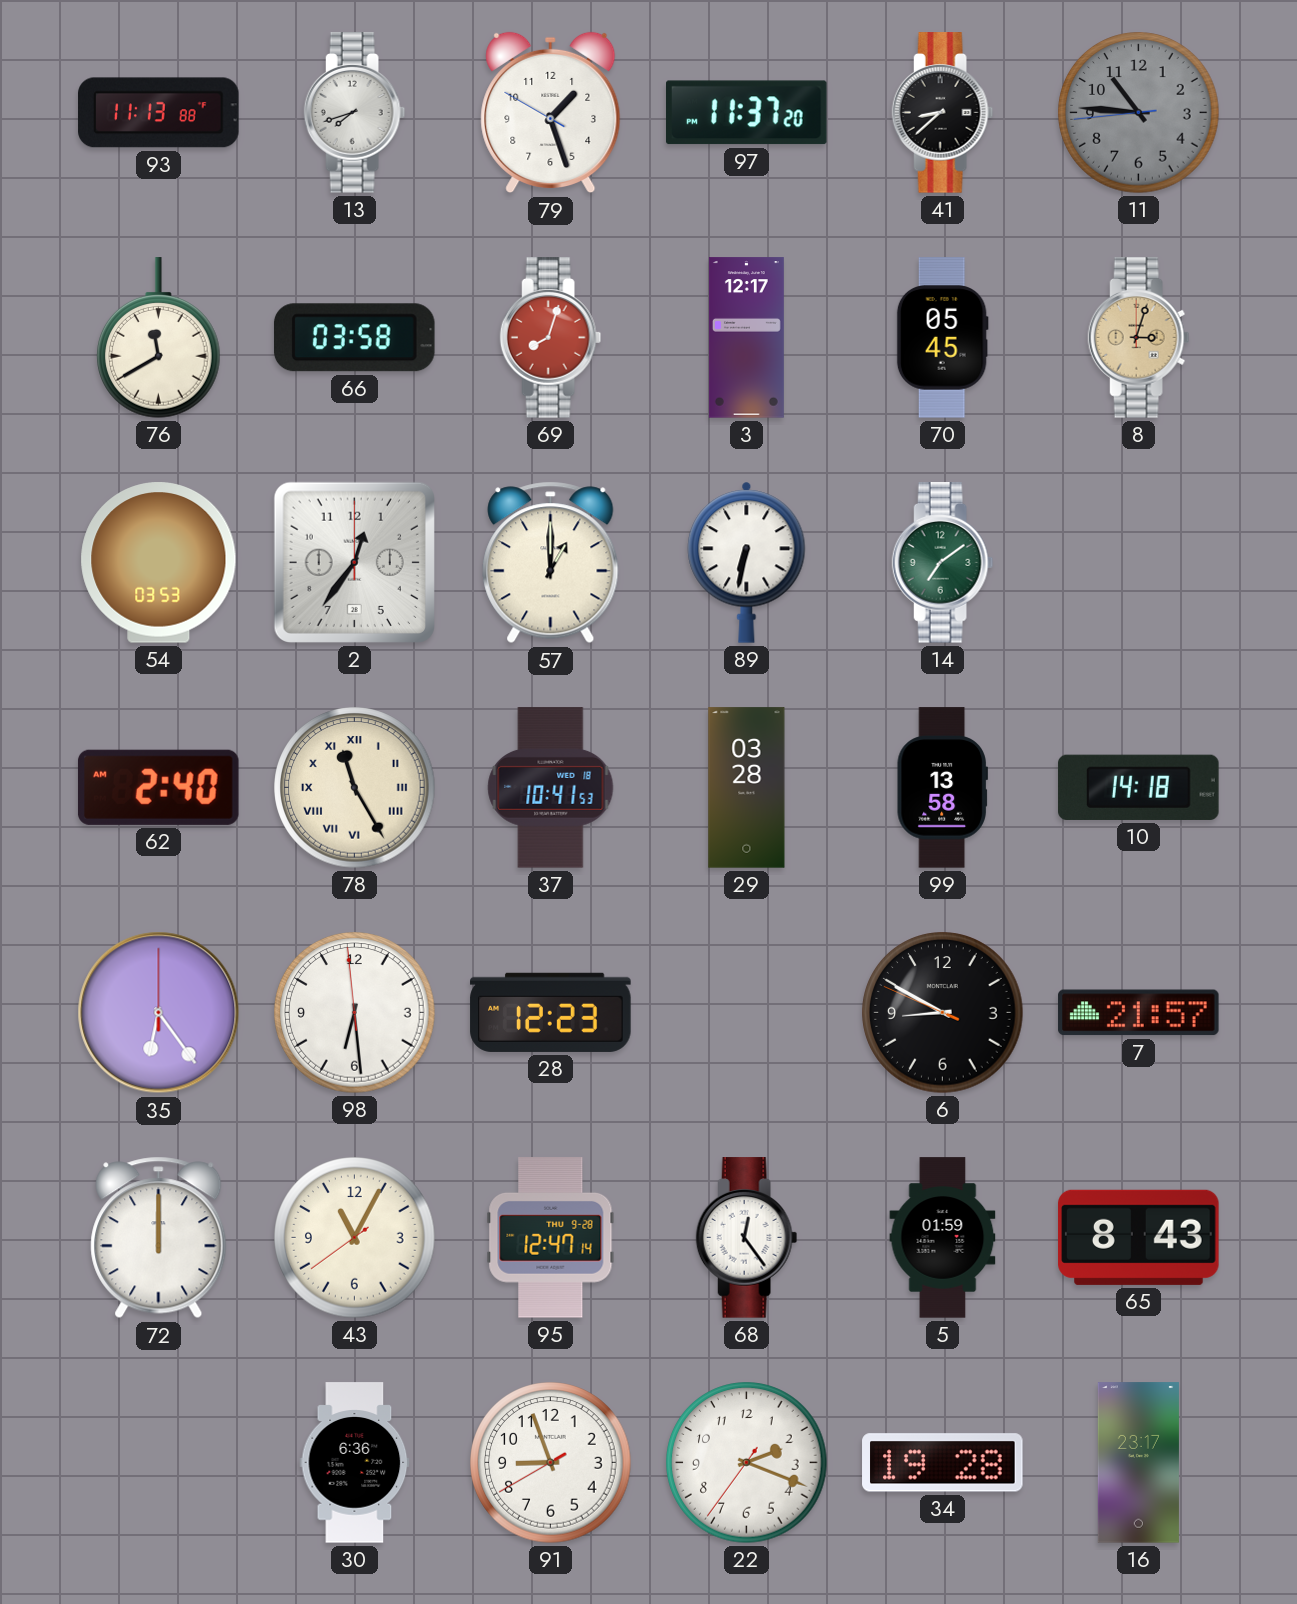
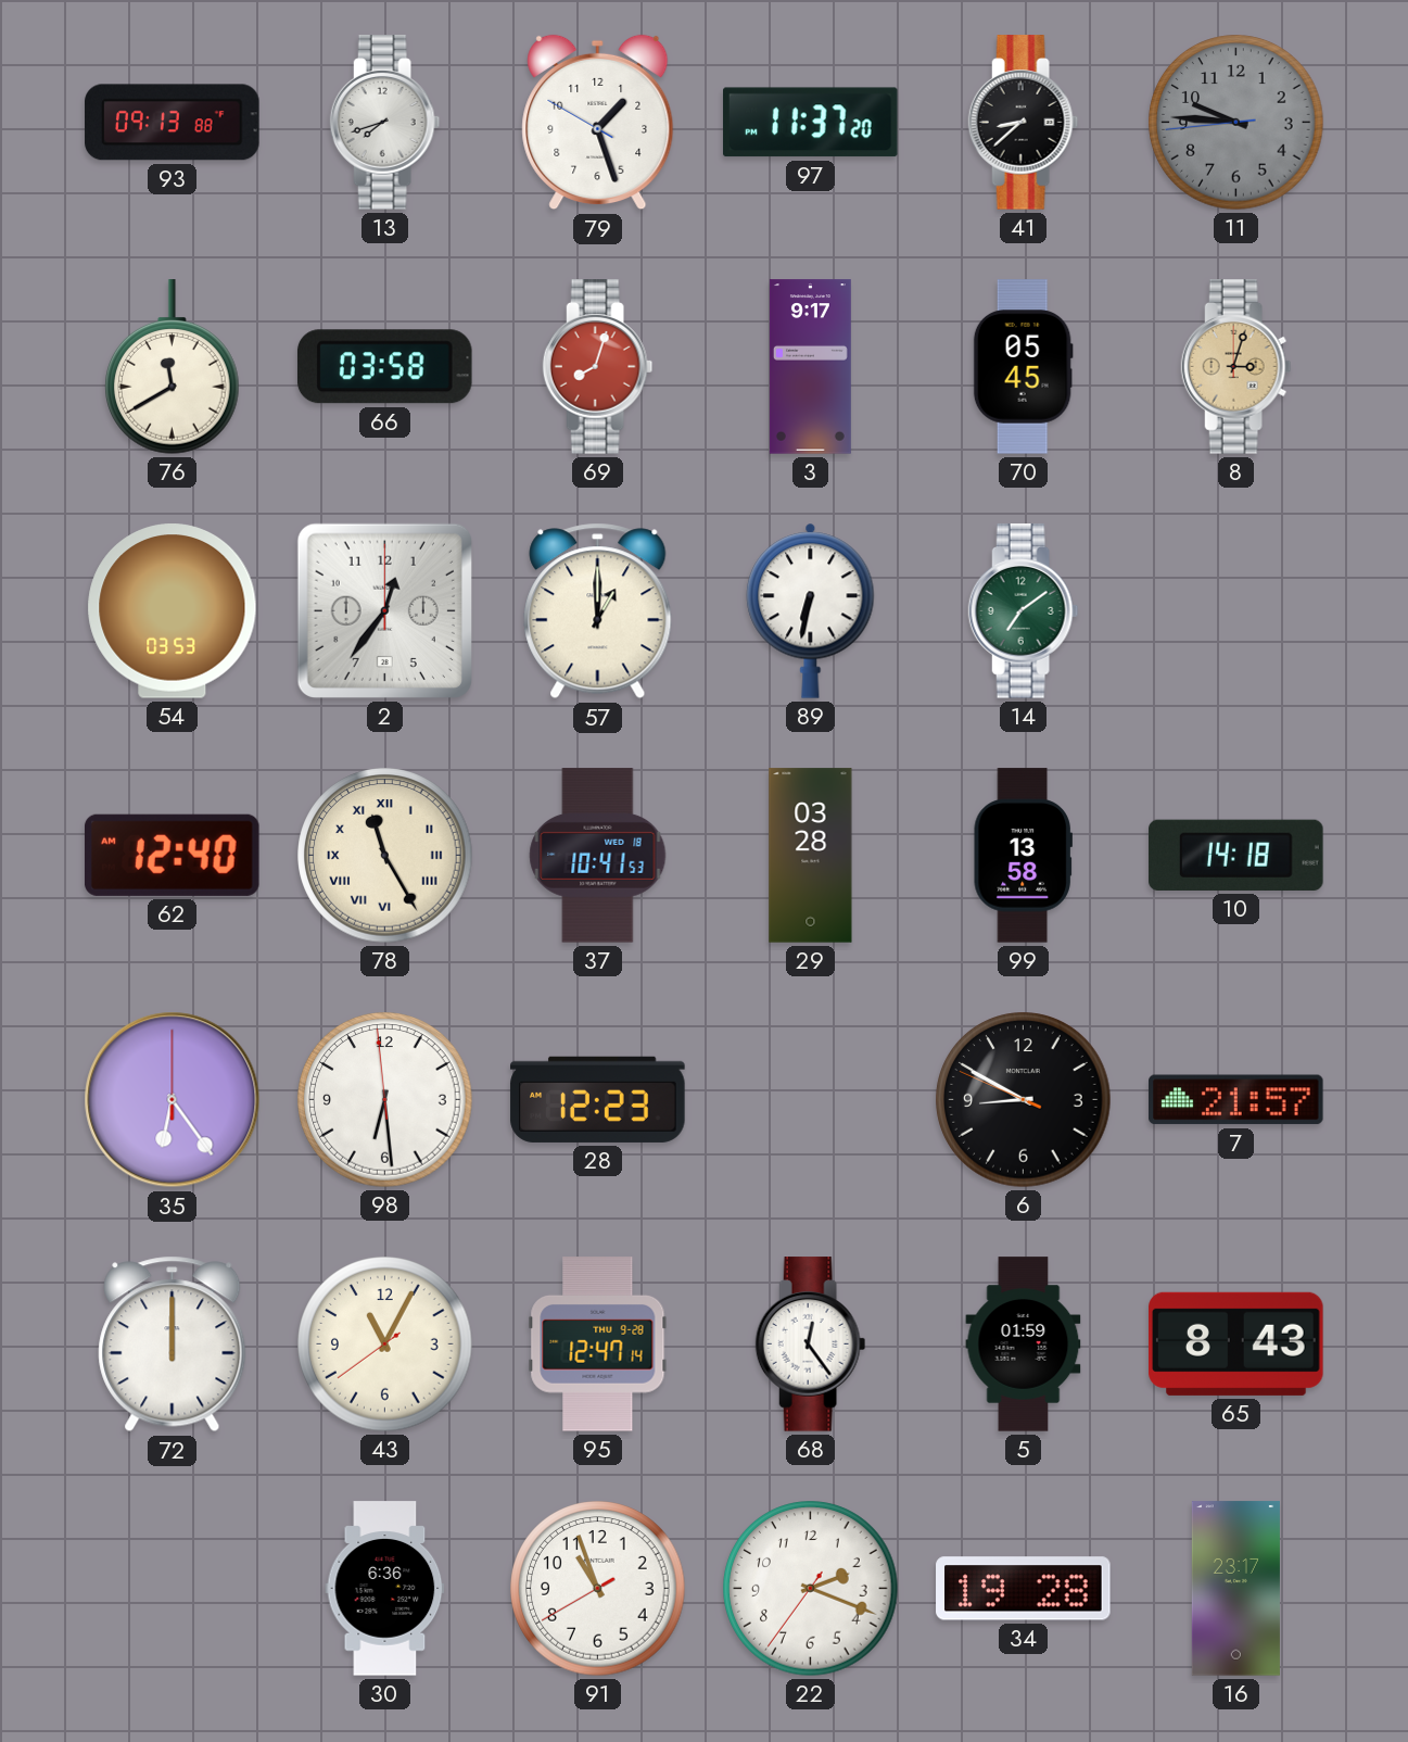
93: 11:13 -> 09:13
11: 10:45 -> 9:45
3: 12:17 -> 9:17
62: 2:40 -> 12:40
91: 8:56 -> 10:56
